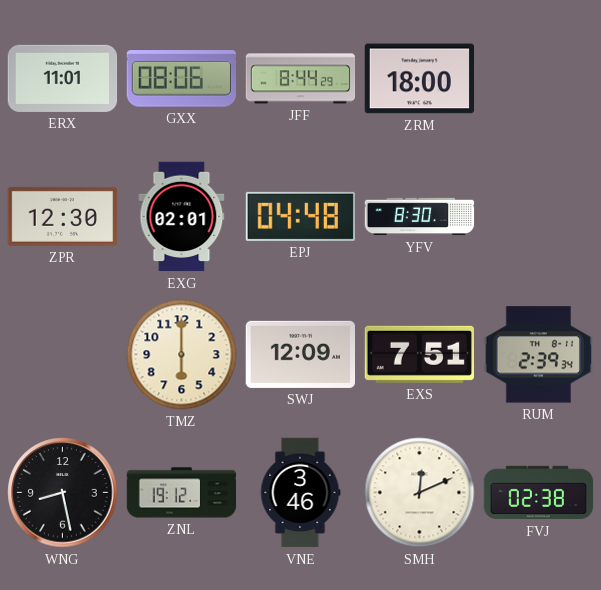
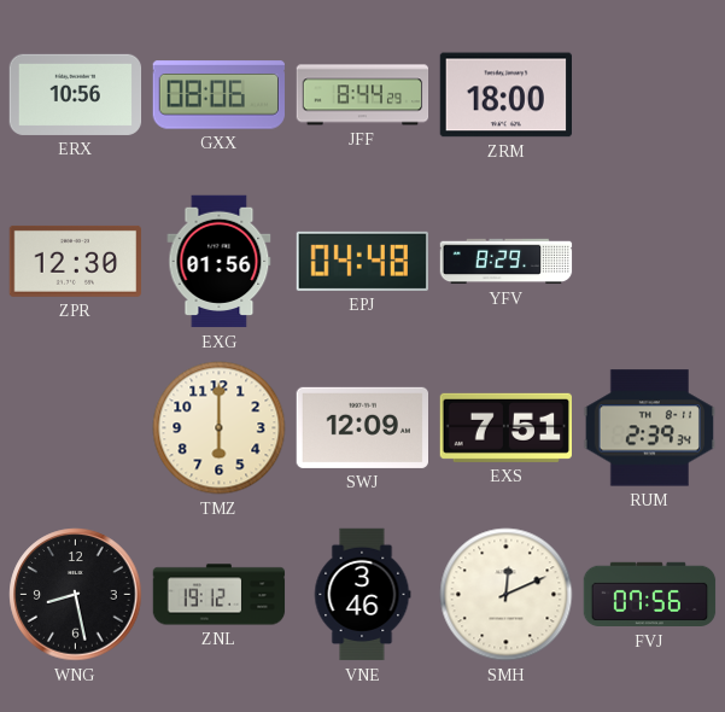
ERX: 11:01 -> 10:56
EXG: 02:01 -> 01:56
YFV: 8:30 -> 8:29
FVJ: 02:38 -> 07:56
